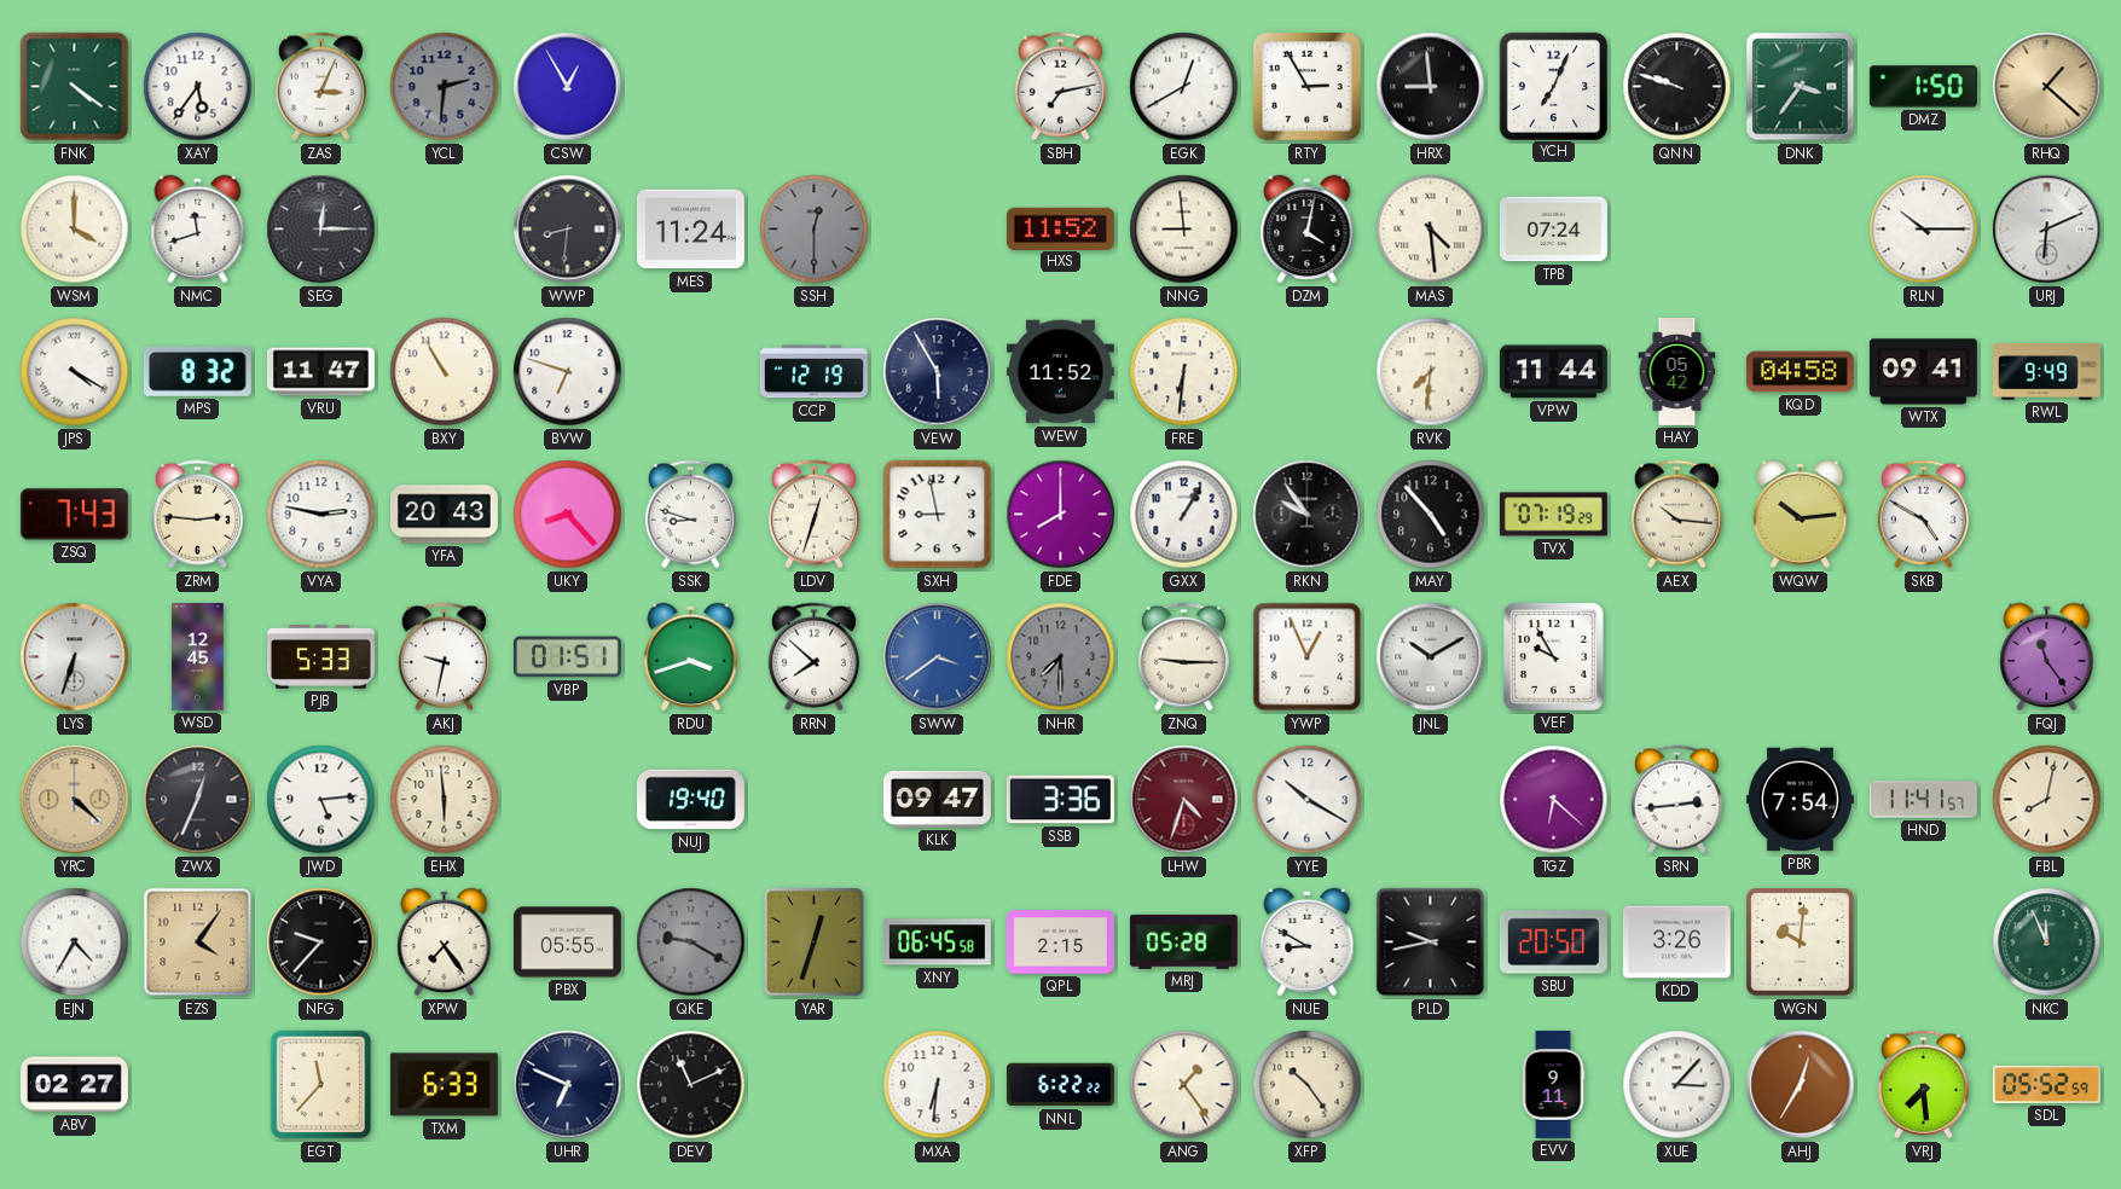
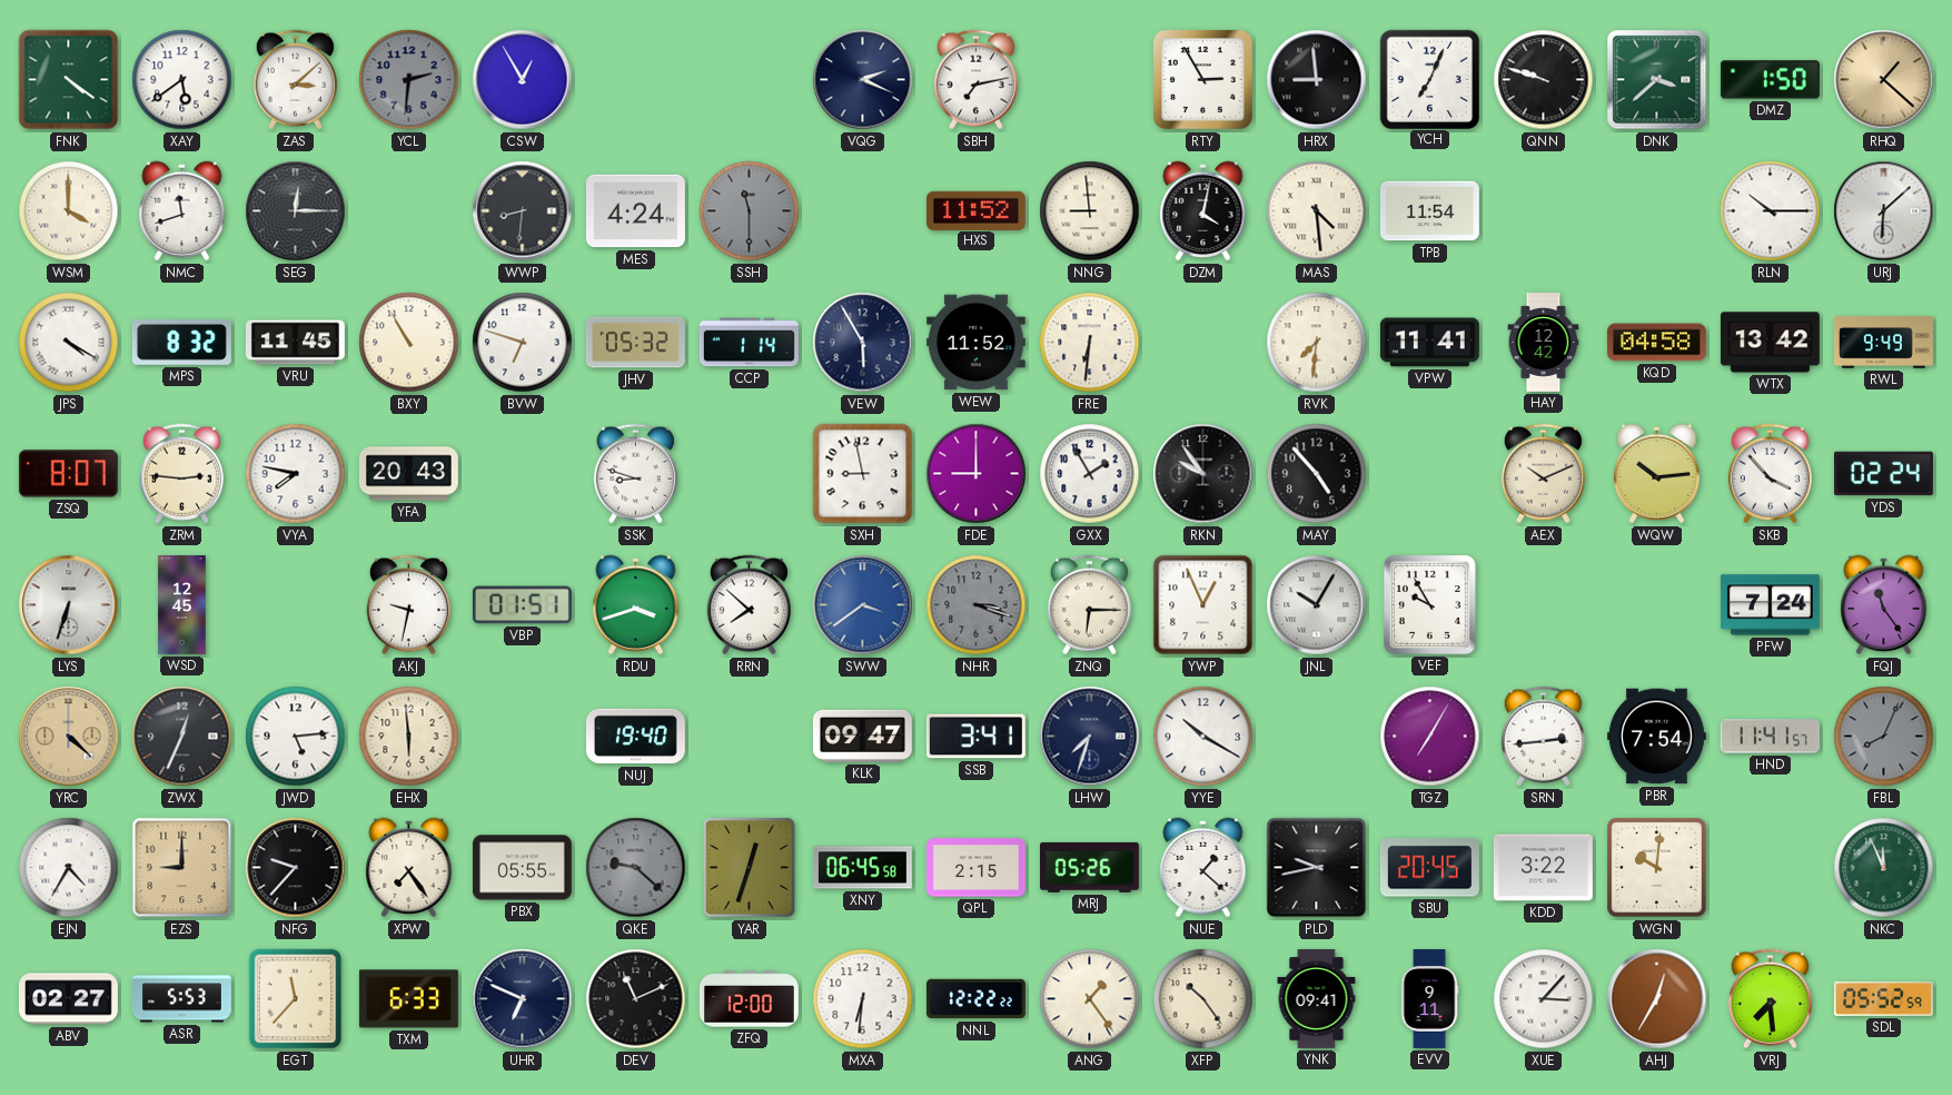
XAY: 5:36 -> 5:39
ZAS: 3:04 -> 3:08
VQG: none -> 2:19
EGK: 12:40 -> none
DNK: 3:36 -> 3:38
MES: 11:24 -> 4:24
SSH: 12:30 -> 11:30
TPB: 07:24 -> 11:54
URJ: 6:11 -> 6:08
VRU: 11:47 -> 11:45
JHV: none -> 05:32
CCP: 12:19 -> 1:14
VPW: 11:44 -> 11:41
HAY: 05:42 -> 12:42
WTX: 09:41 -> 13:42
ZSQ: 7:43 -> 8:07
VYA: 2:47 -> 7:47
UKY: 8:23 -> none
LDV: 12:33 -> none
FDE: 8:00 -> 9:00
GXX: 1:05 -> 1:55
TVX: 07:19 -> none
AEX: 10:16 -> 10:11
SKB: 4:50 -> 3:53
YDS: none -> 02:24
PJB: 5:33 -> none
NHR: 7:30 -> 3:18
ZNQ: 9:15 -> 6:15
JNL: 10:10 -> 10:05
PFW: none -> 7:24
SSB: 3:36 -> 3:41
LHW: 4:33 -> 7:33
LHW dial: burgundy -> navy
TGZ: 6:22 -> 7:05
FBL: 8:02 -> 8:04
FBL dial: cream -> grey
EZS: 4:06 -> 9:00
QKE: 9:20 -> 9:22
MRJ: 05:28 -> 05:26
NUE: 8:50 -> 1:22
SBU: 20:50 -> 20:45
KDD: 3:26 -> 3:22
ASR: none -> 5:53
ZFQ: none -> 12:00
NNL: 6:22 -> 12:22
YNK: none -> 09:41
